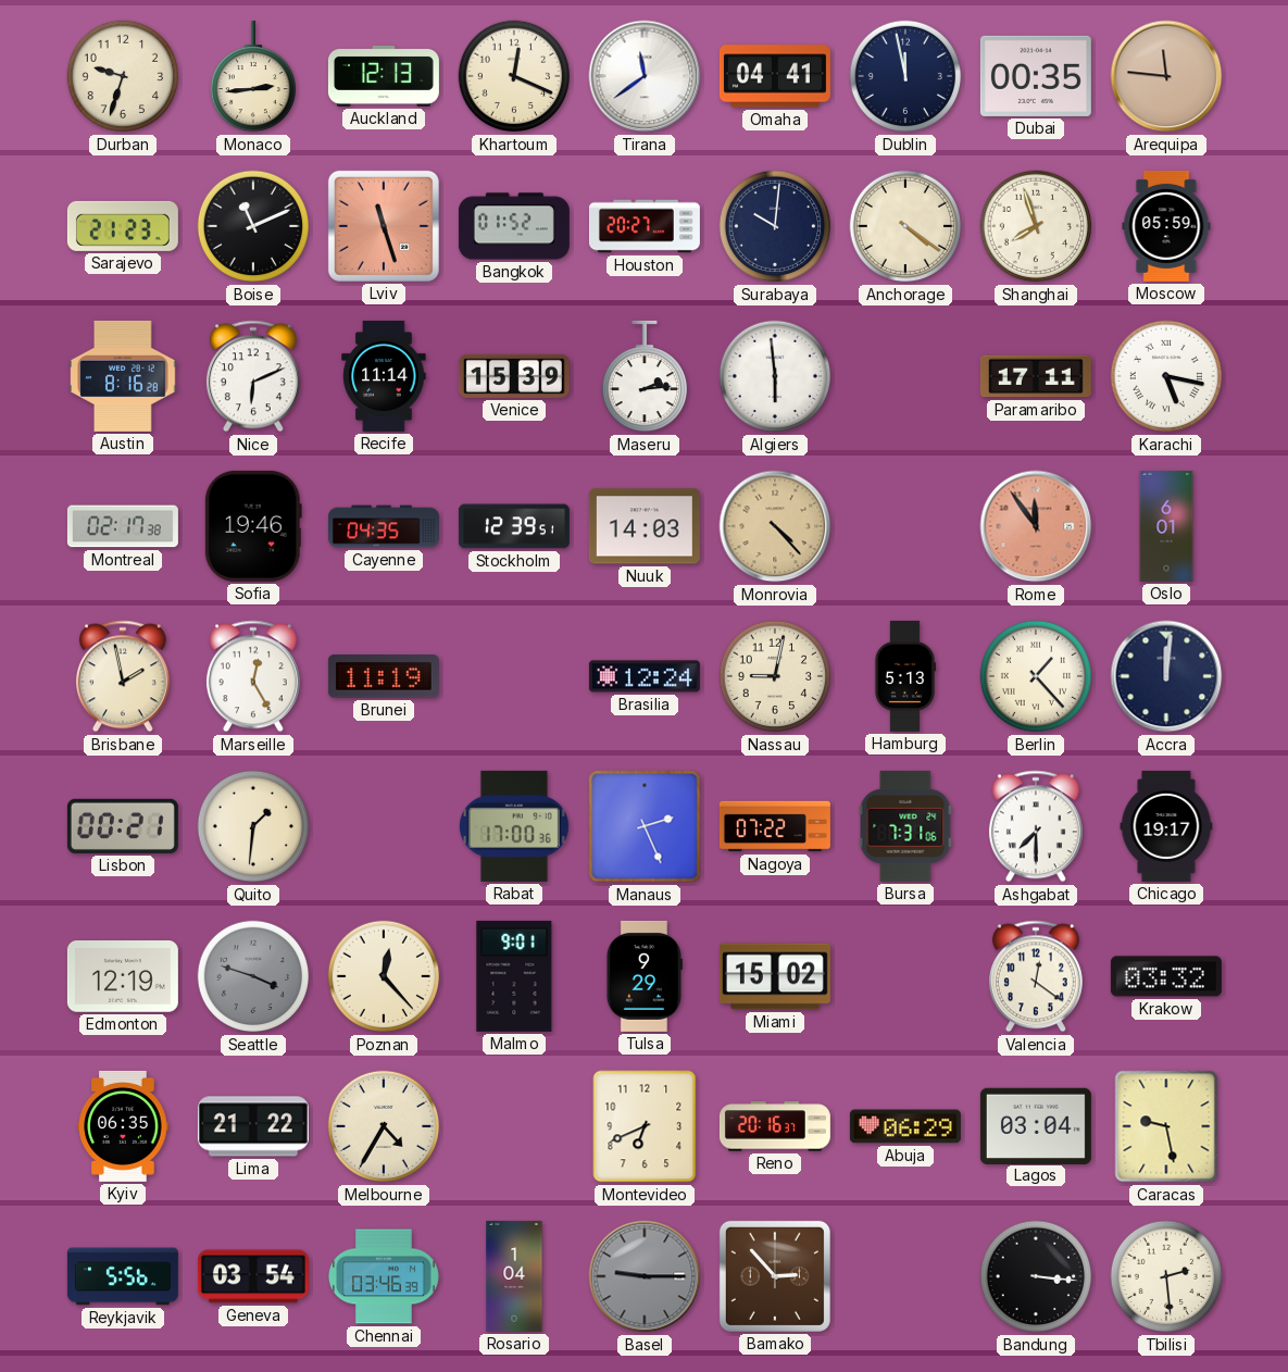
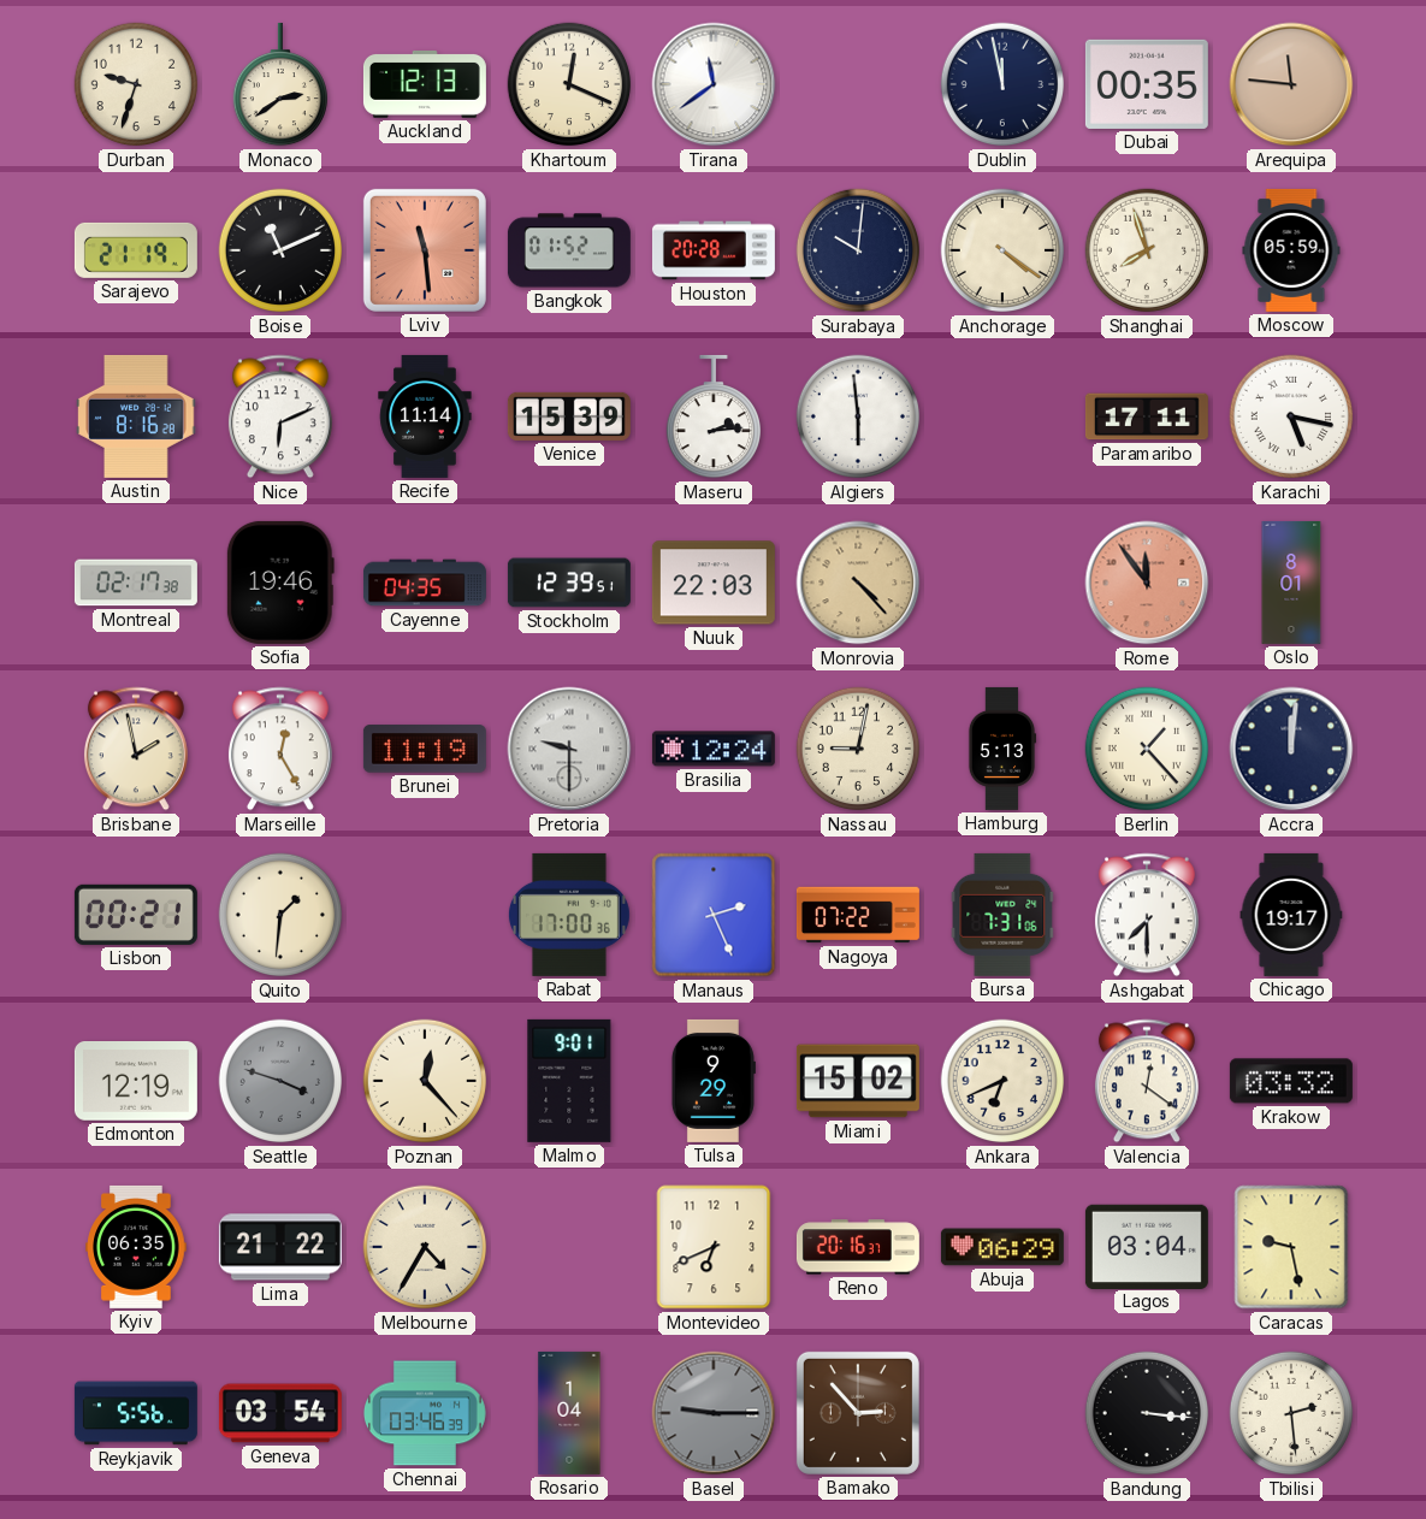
Monaco: 2:44 -> 2:39
Omaha: 04:41 -> none
Sarajevo: 21:23 -> 21:19
Lviv: 11:27 -> 11:29
Houston: 20:27 -> 20:28
Nuuk: 14:03 -> 22:03
Oslo: 6:01 -> 8:01
Pretoria: none -> 9:30
Ankara: none -> 6:41
